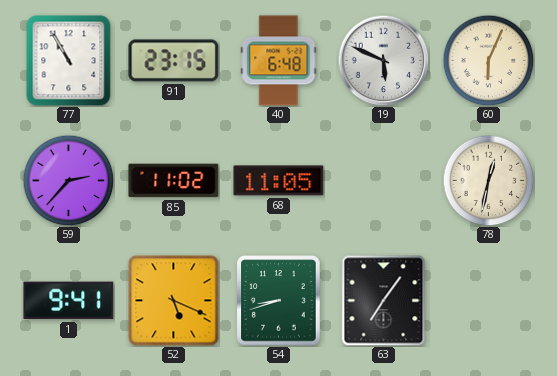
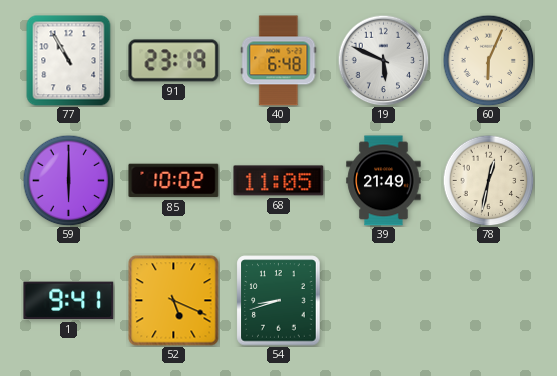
91: 23:15 -> 23:19
59: 2:37 -> 6:00
85: 11:02 -> 10:02
39: none -> 21:49
63: 7:06 -> none
